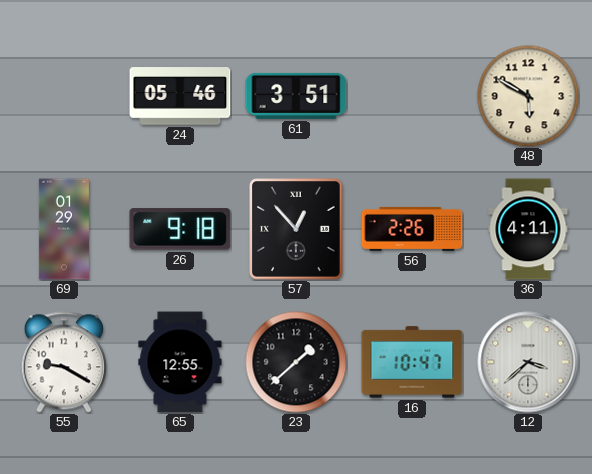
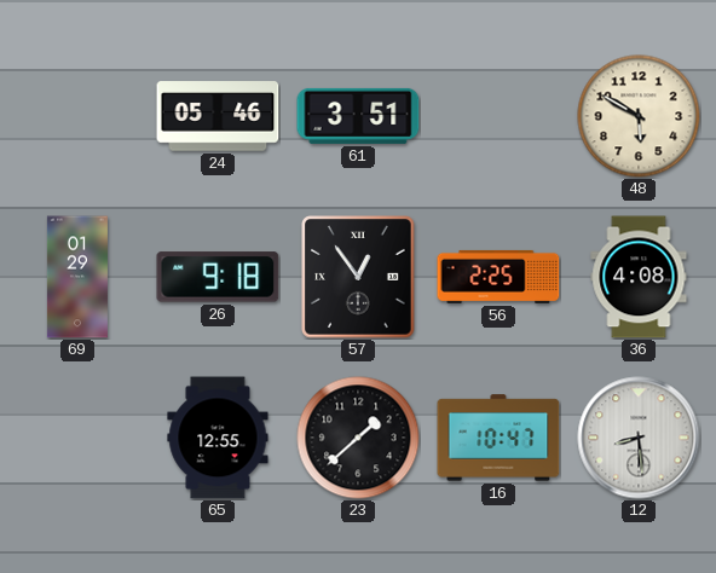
57: 12:53 -> 12:54
56: 2:26 -> 2:25
36: 4:11 -> 4:08
55: 9:20 -> none
12: 3:38 -> 8:29
